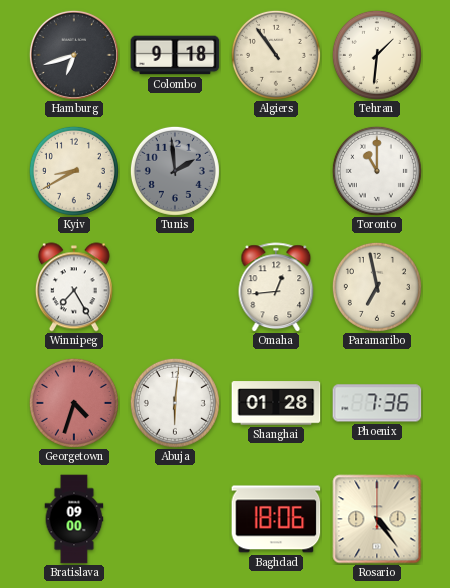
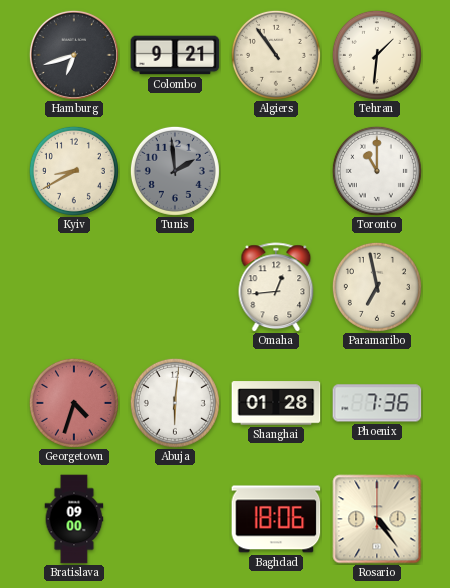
Colombo: 9:18 -> 9:21
Winnipeg: 7:25 -> none
